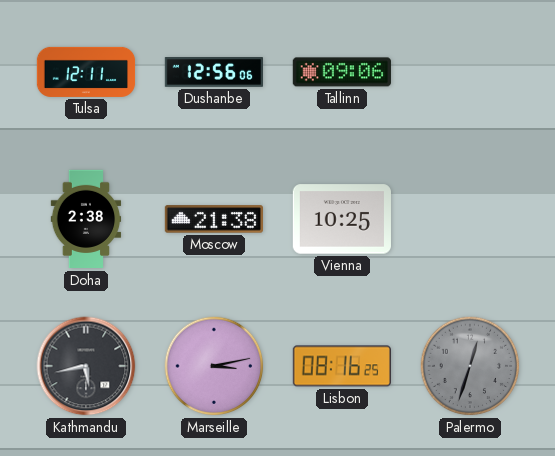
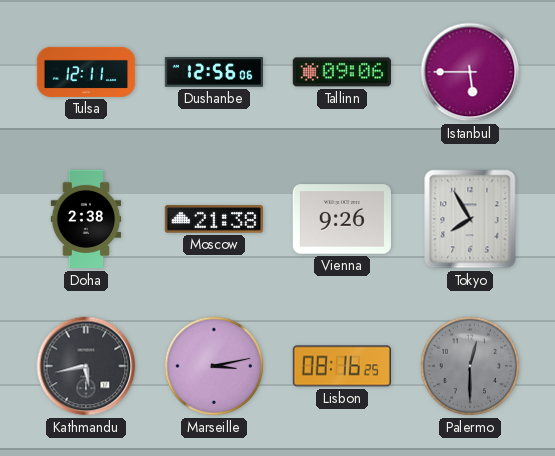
Istanbul: none -> 5:45
Vienna: 10:25 -> 9:26
Tokyo: none -> 7:55
Palermo: 12:33 -> 12:30
